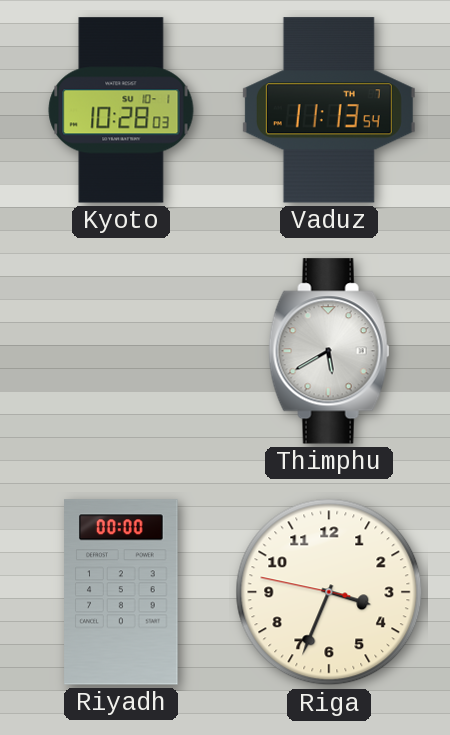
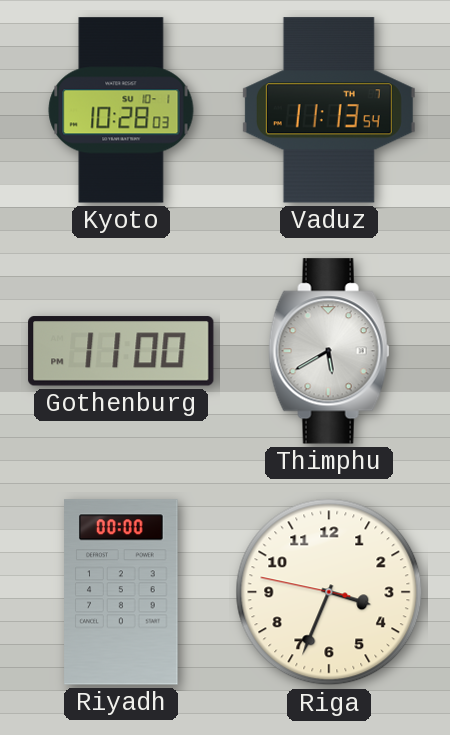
Gothenburg: none -> 11:00
